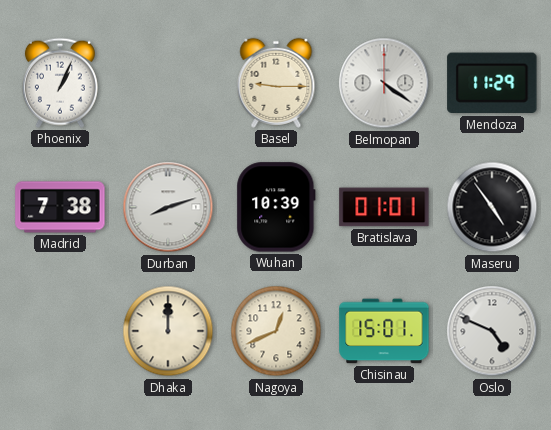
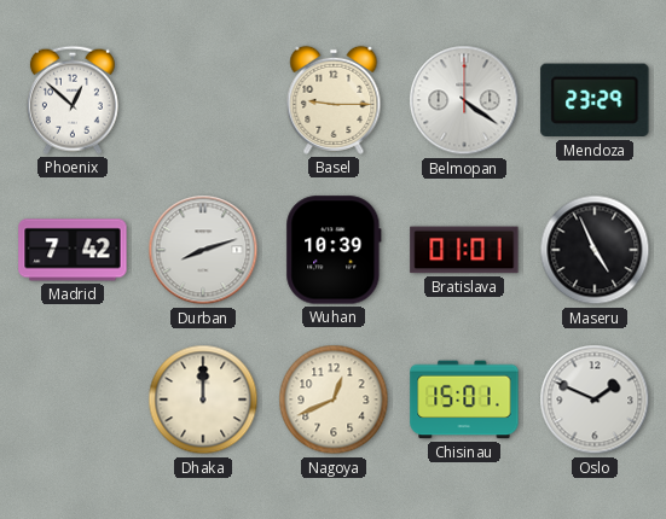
Phoenix: 1:04 -> 12:52
Mendoza: 11:29 -> 23:29
Madrid: 7:38 -> 7:42
Maseru: 4:54 -> 4:56
Oslo: 4:49 -> 1:49
